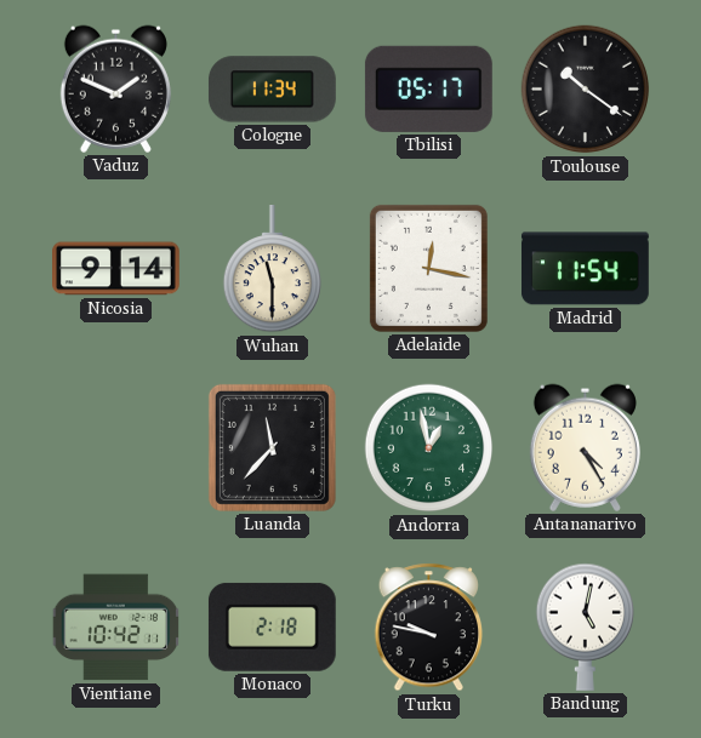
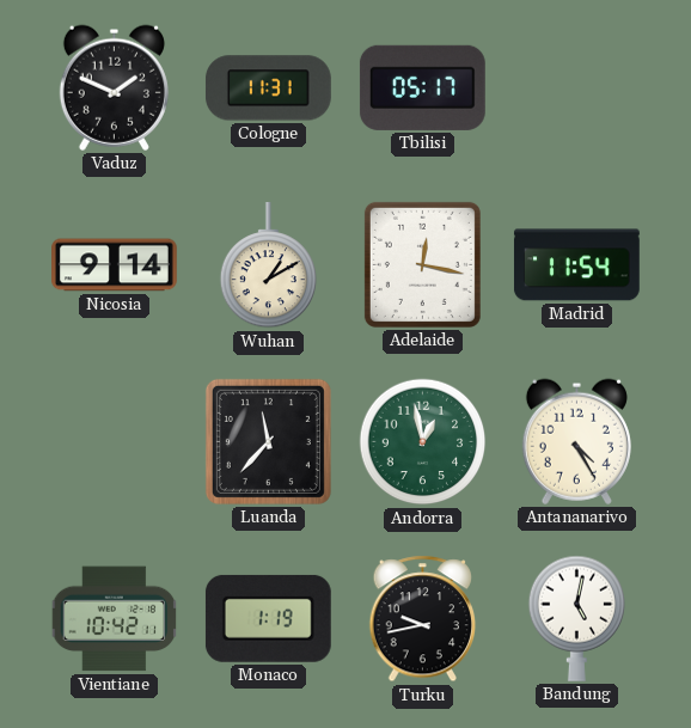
Cologne: 11:34 -> 11:31
Toulouse: 10:21 -> none
Wuhan: 11:30 -> 1:10
Monaco: 2:18 -> 1:19
Turku: 9:47 -> 9:43
